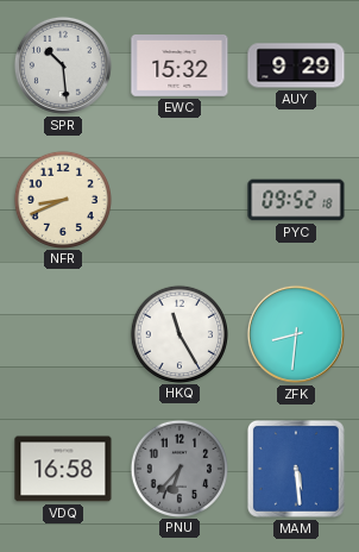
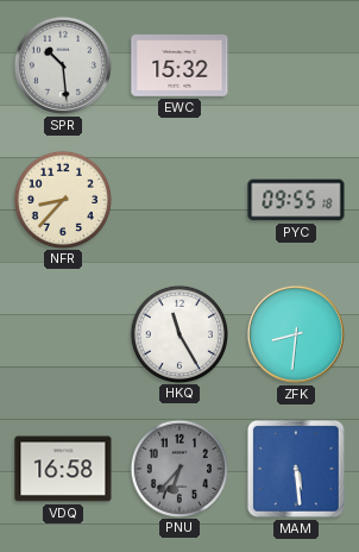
AUY: 9:29 -> none
NFR: 8:41 -> 8:37
PYC: 09:52 -> 09:55
